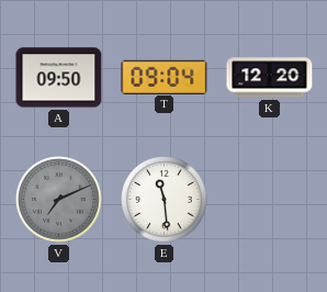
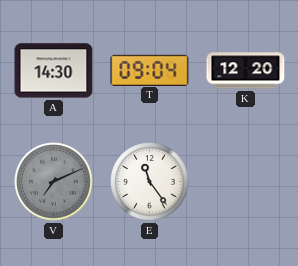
A: 09:50 -> 14:30
E: 11:29 -> 11:24
